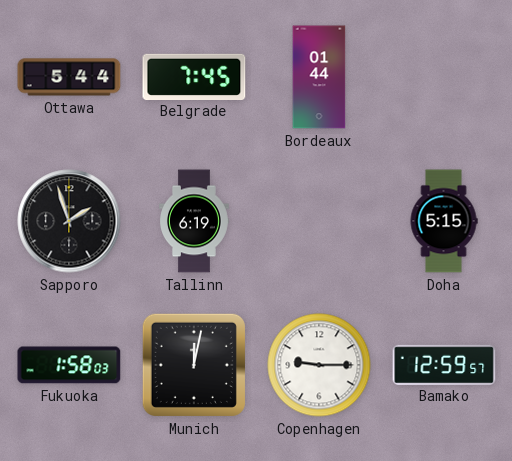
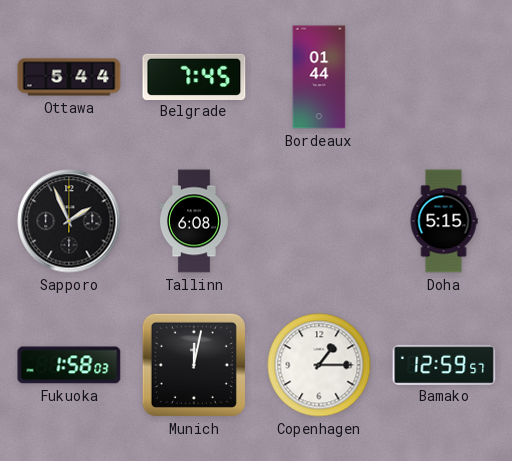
Sapporo: 1:57 -> 1:56
Tallinn: 6:19 -> 6:08
Copenhagen: 9:15 -> 1:15
